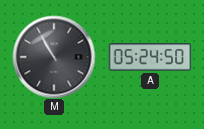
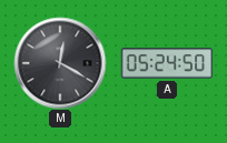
M: 10:55 -> 12:20
